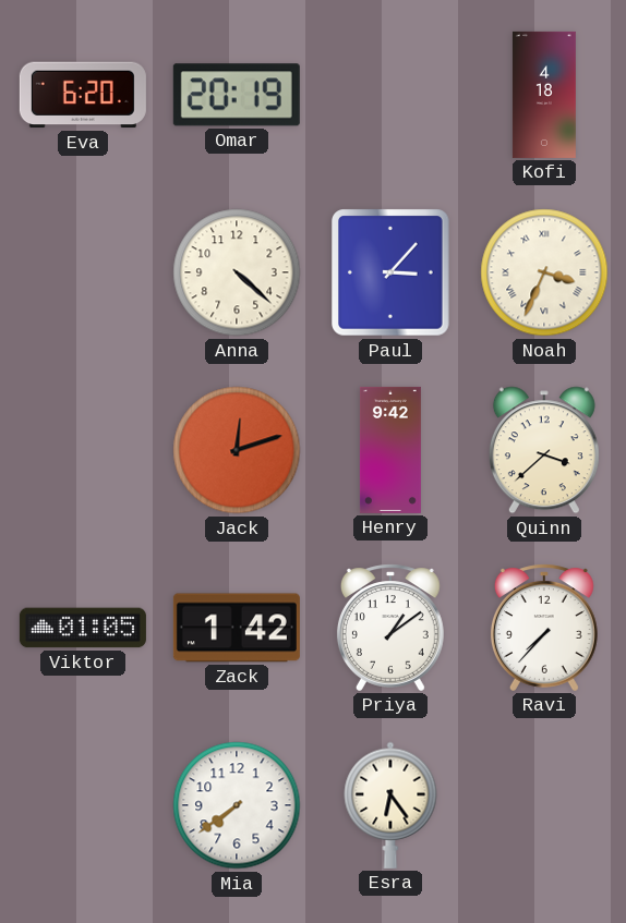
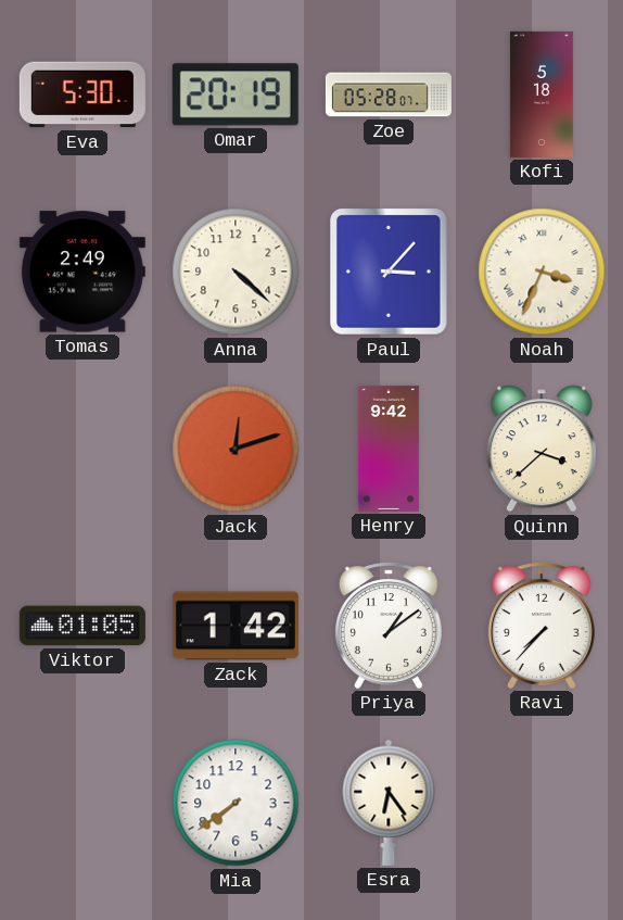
Eva: 6:20 -> 5:30
Zoe: none -> 05:28
Kofi: 4:18 -> 5:18
Tomas: none -> 2:49
